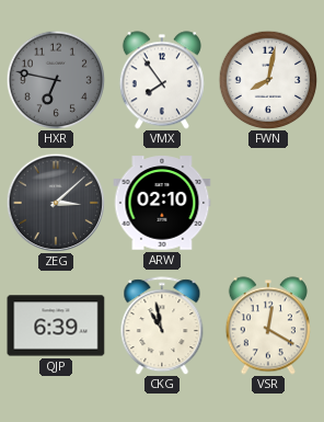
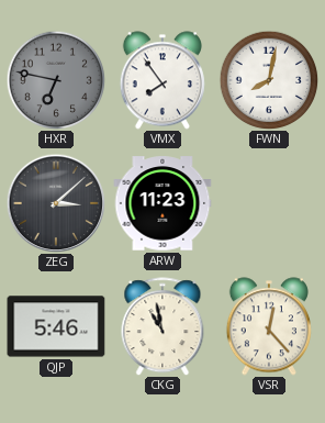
ARW: 02:10 -> 11:23
QJP: 6:39 -> 5:46
VSR: 12:20 -> 12:23
